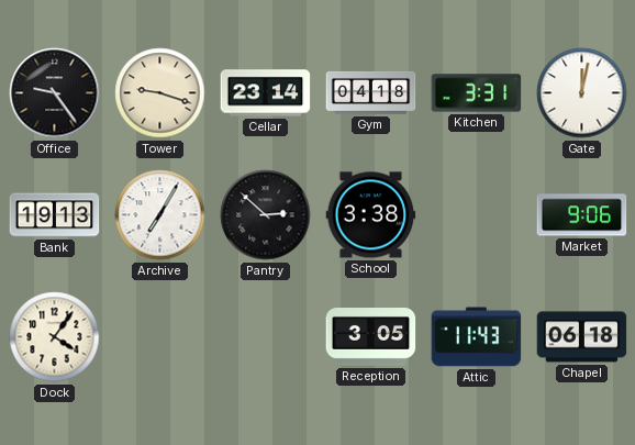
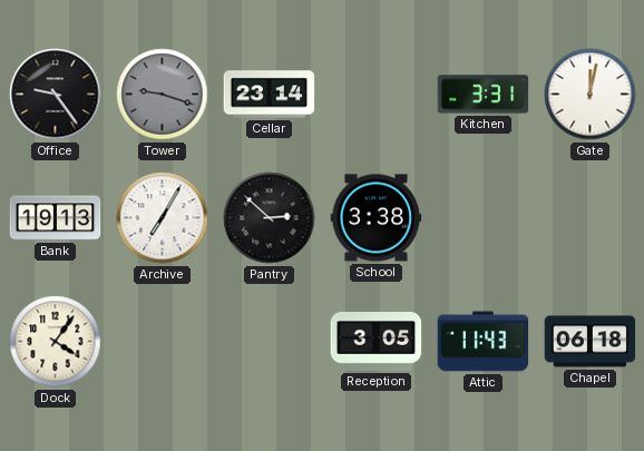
Tower dial: cream -> grey
Gym: 04:18 -> none
Market: 9:06 -> none
